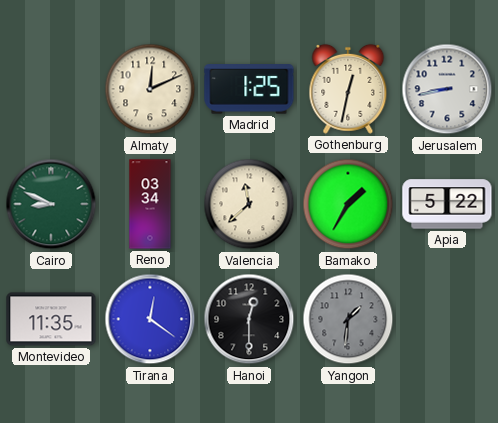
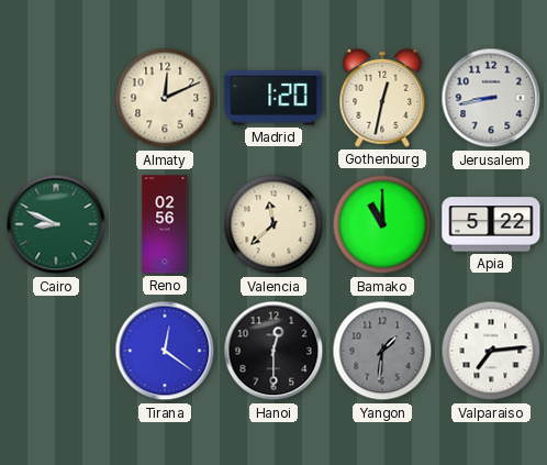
Madrid: 1:25 -> 1:20
Reno: 03:34 -> 02:56
Bamako: 1:35 -> 11:00
Montevideo: 11:35 -> none
Valparaiso: none -> 7:14
